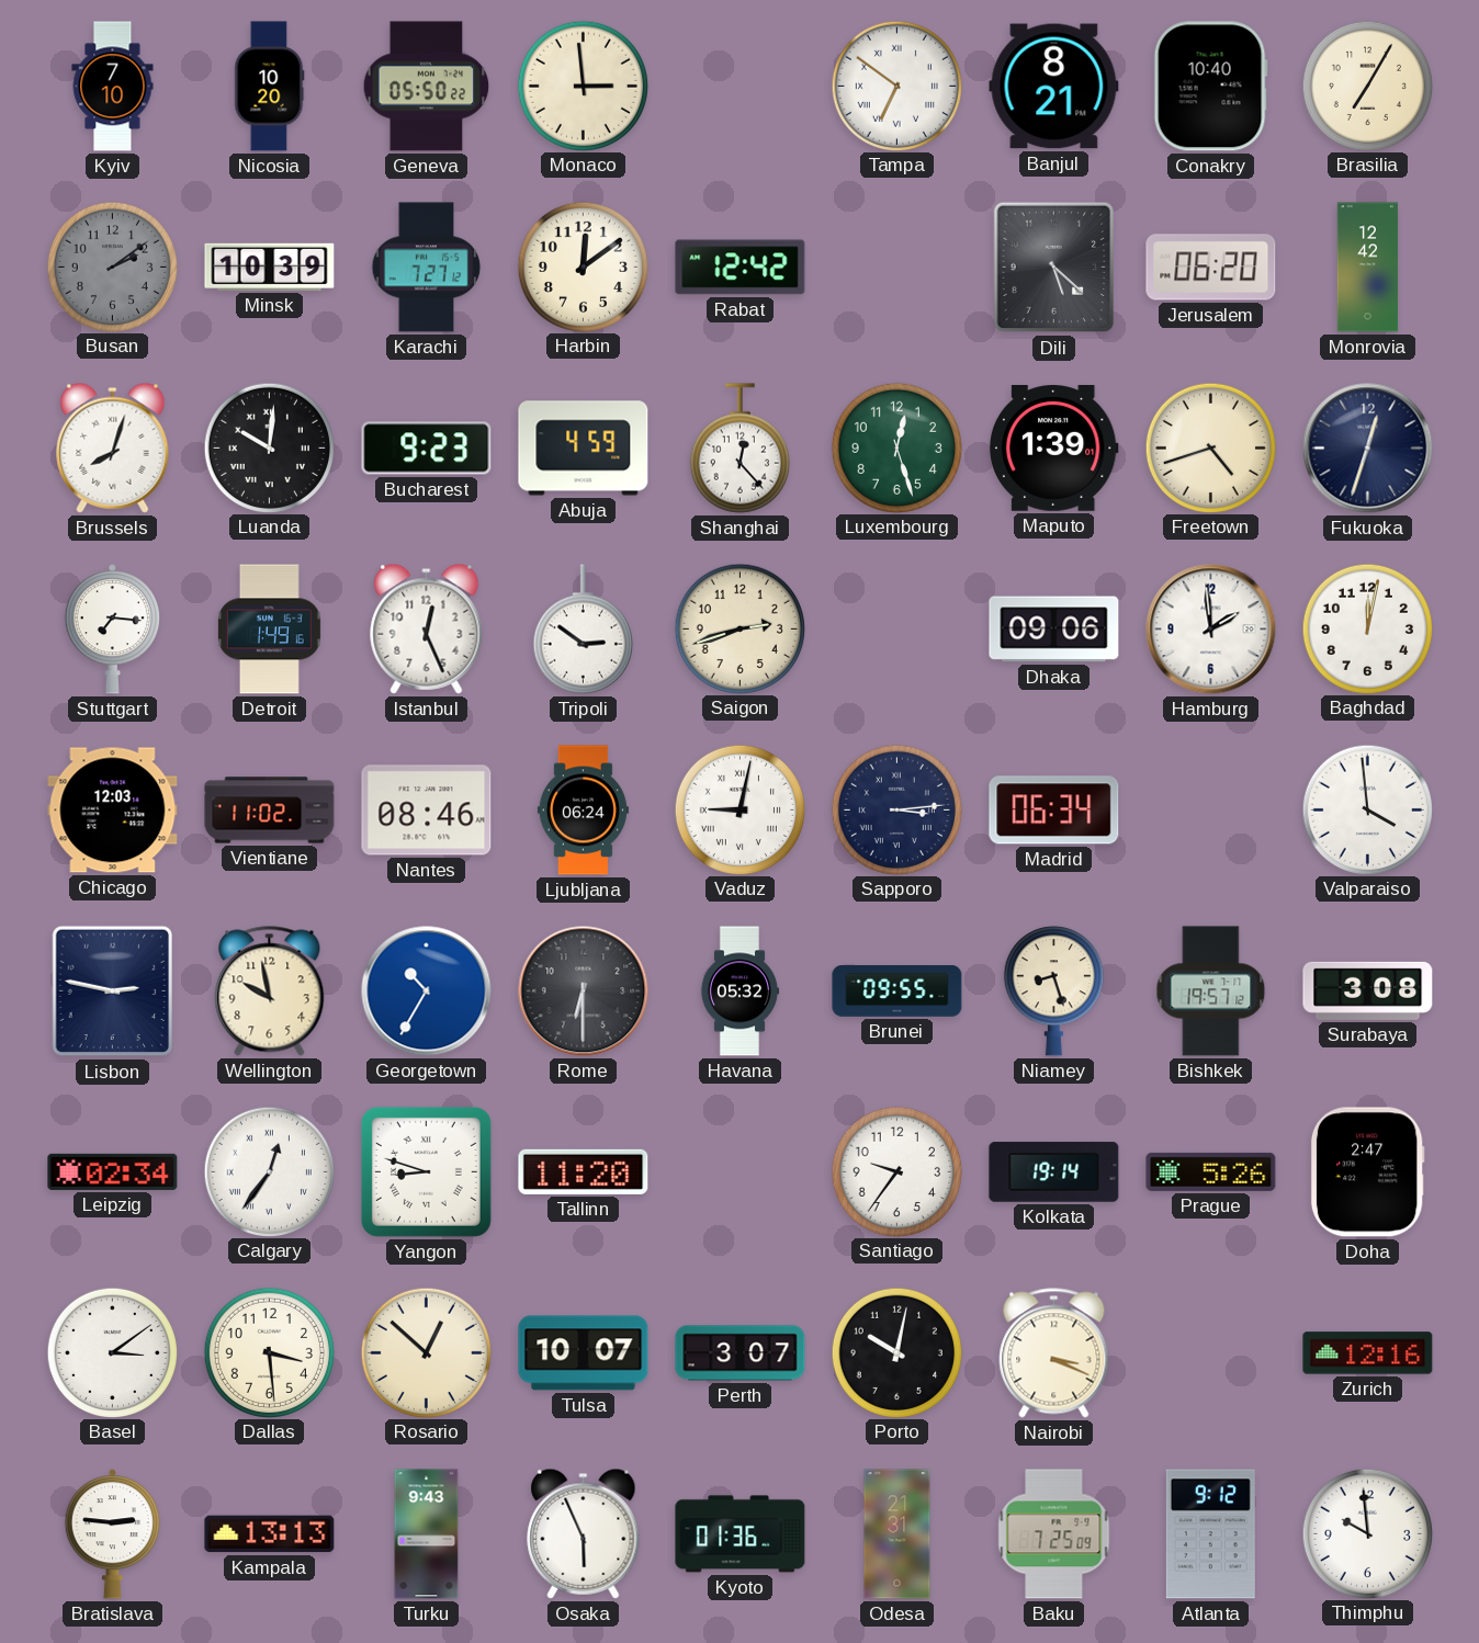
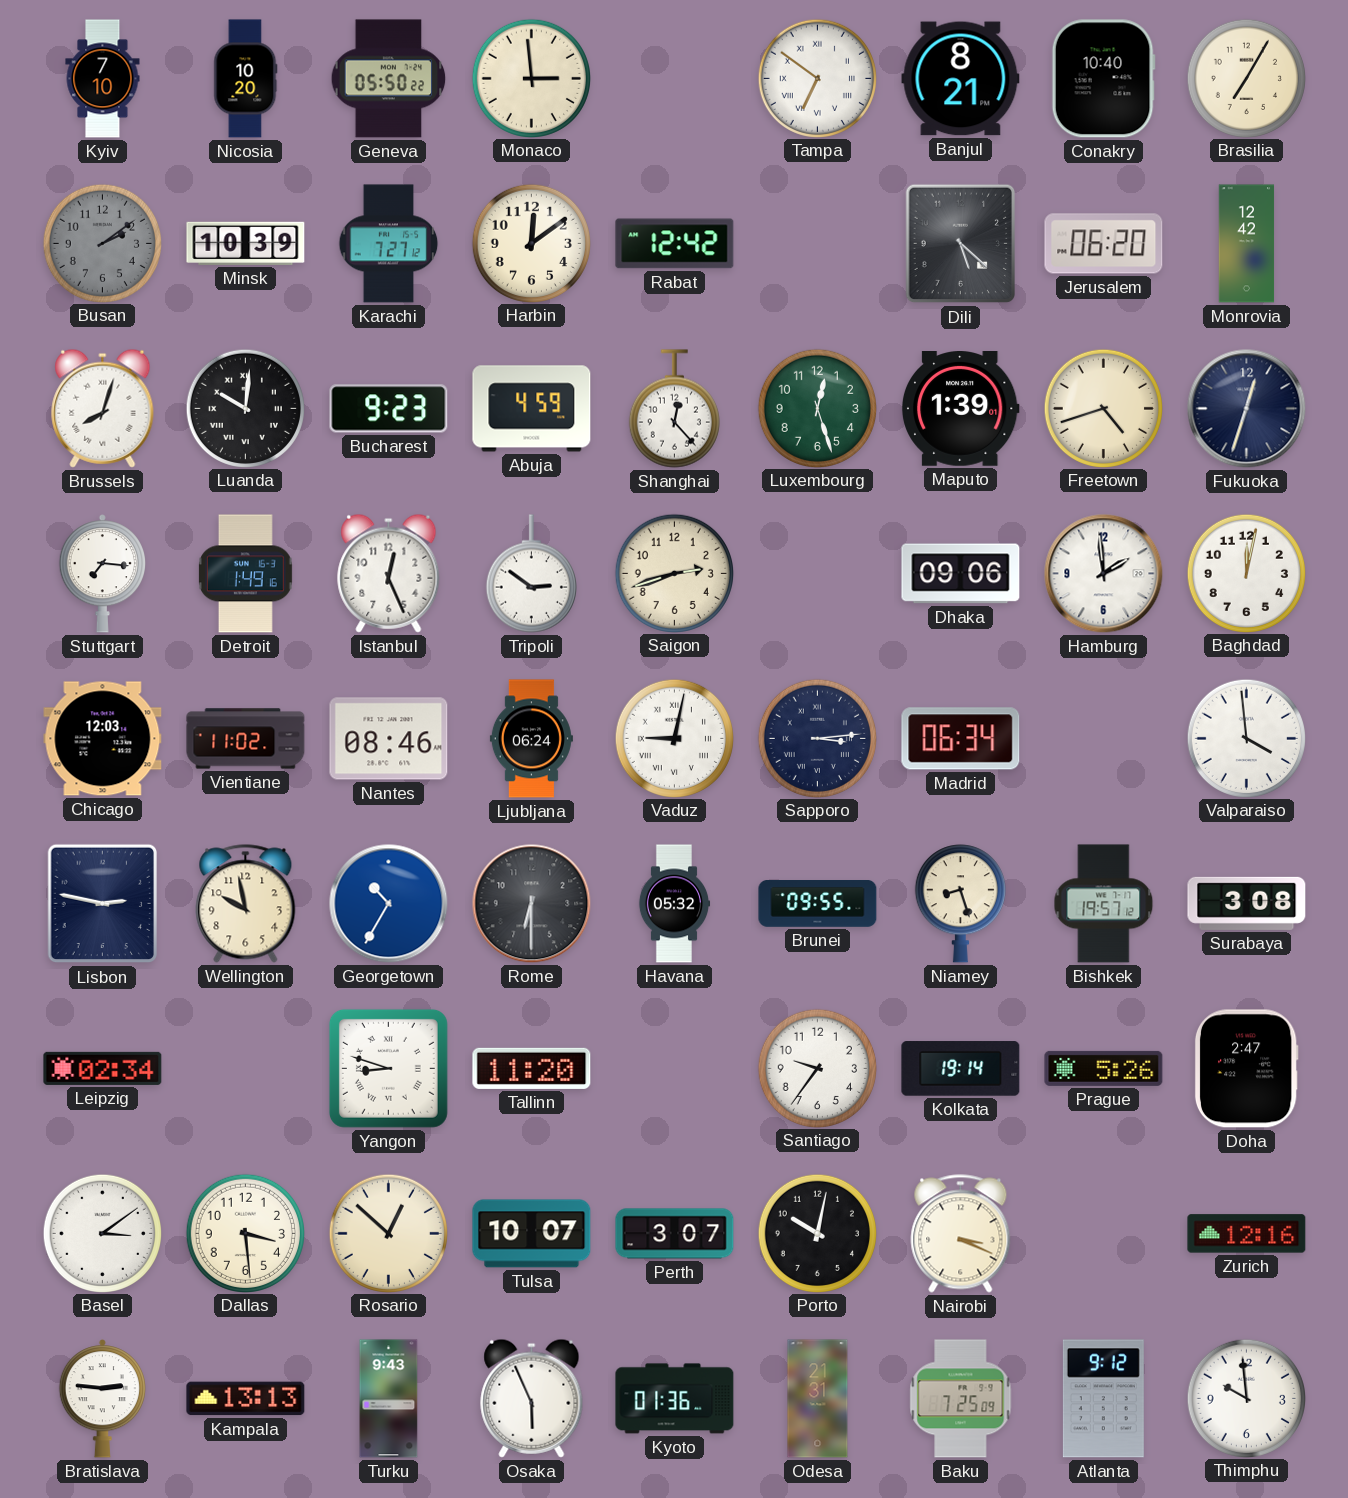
Calgary: 12:36 -> none
